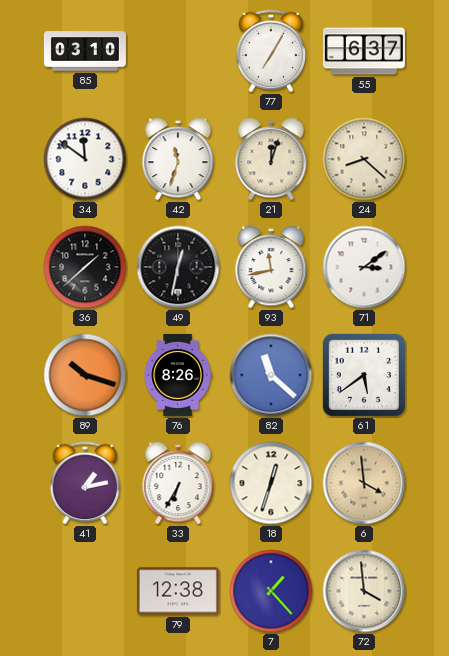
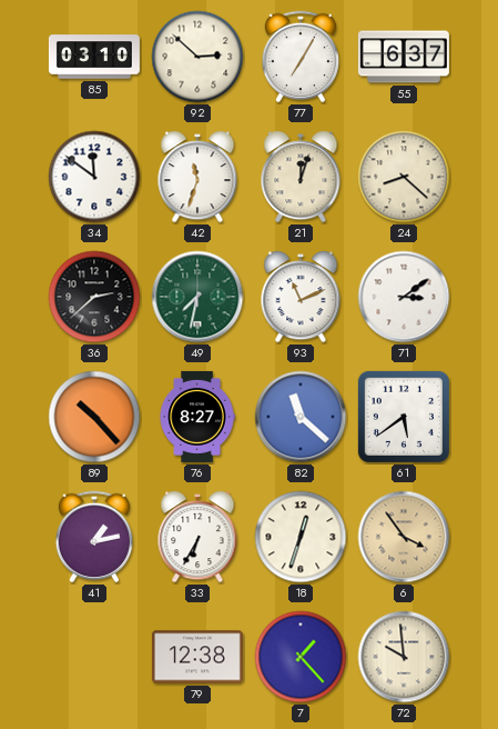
92: none -> 2:52
36: 1:38 -> 2:38
49: 12:32 -> 7:32
49 dial: black -> green
93: 11:43 -> 11:11
89: 10:18 -> 10:23
76: 8:26 -> 8:27
6: 3:59 -> 3:54
72: 3:59 -> 9:59
